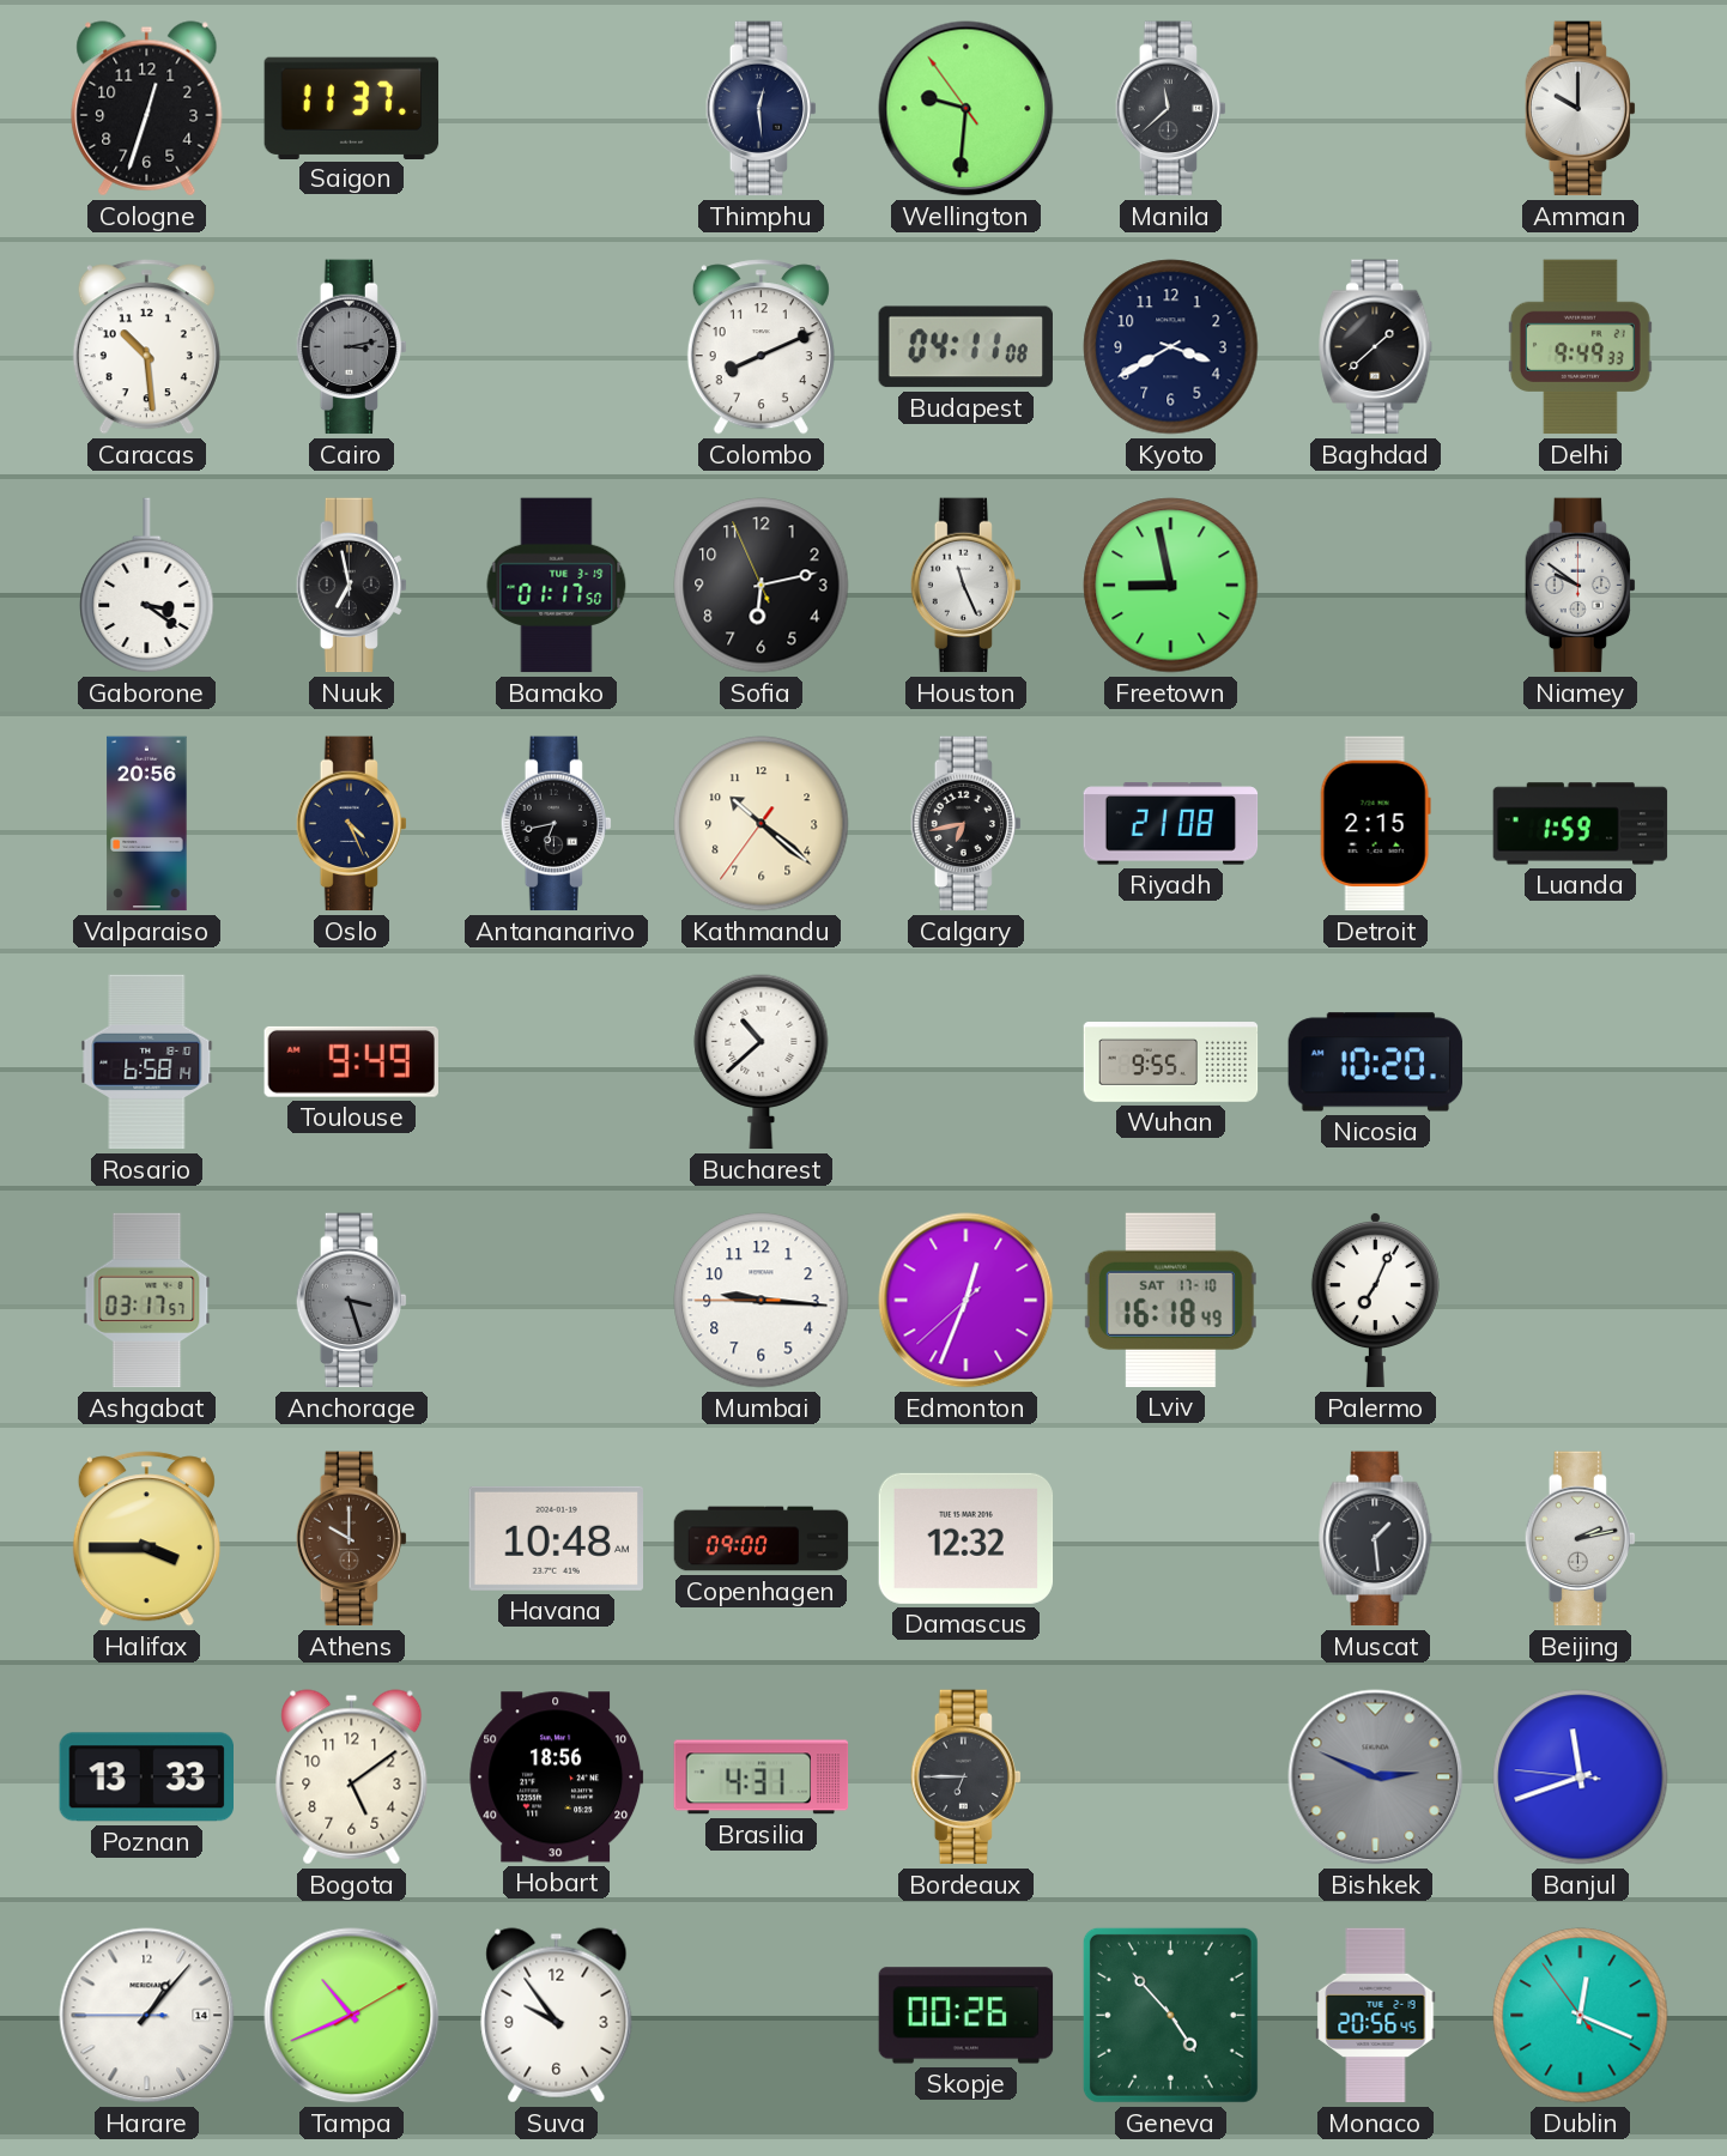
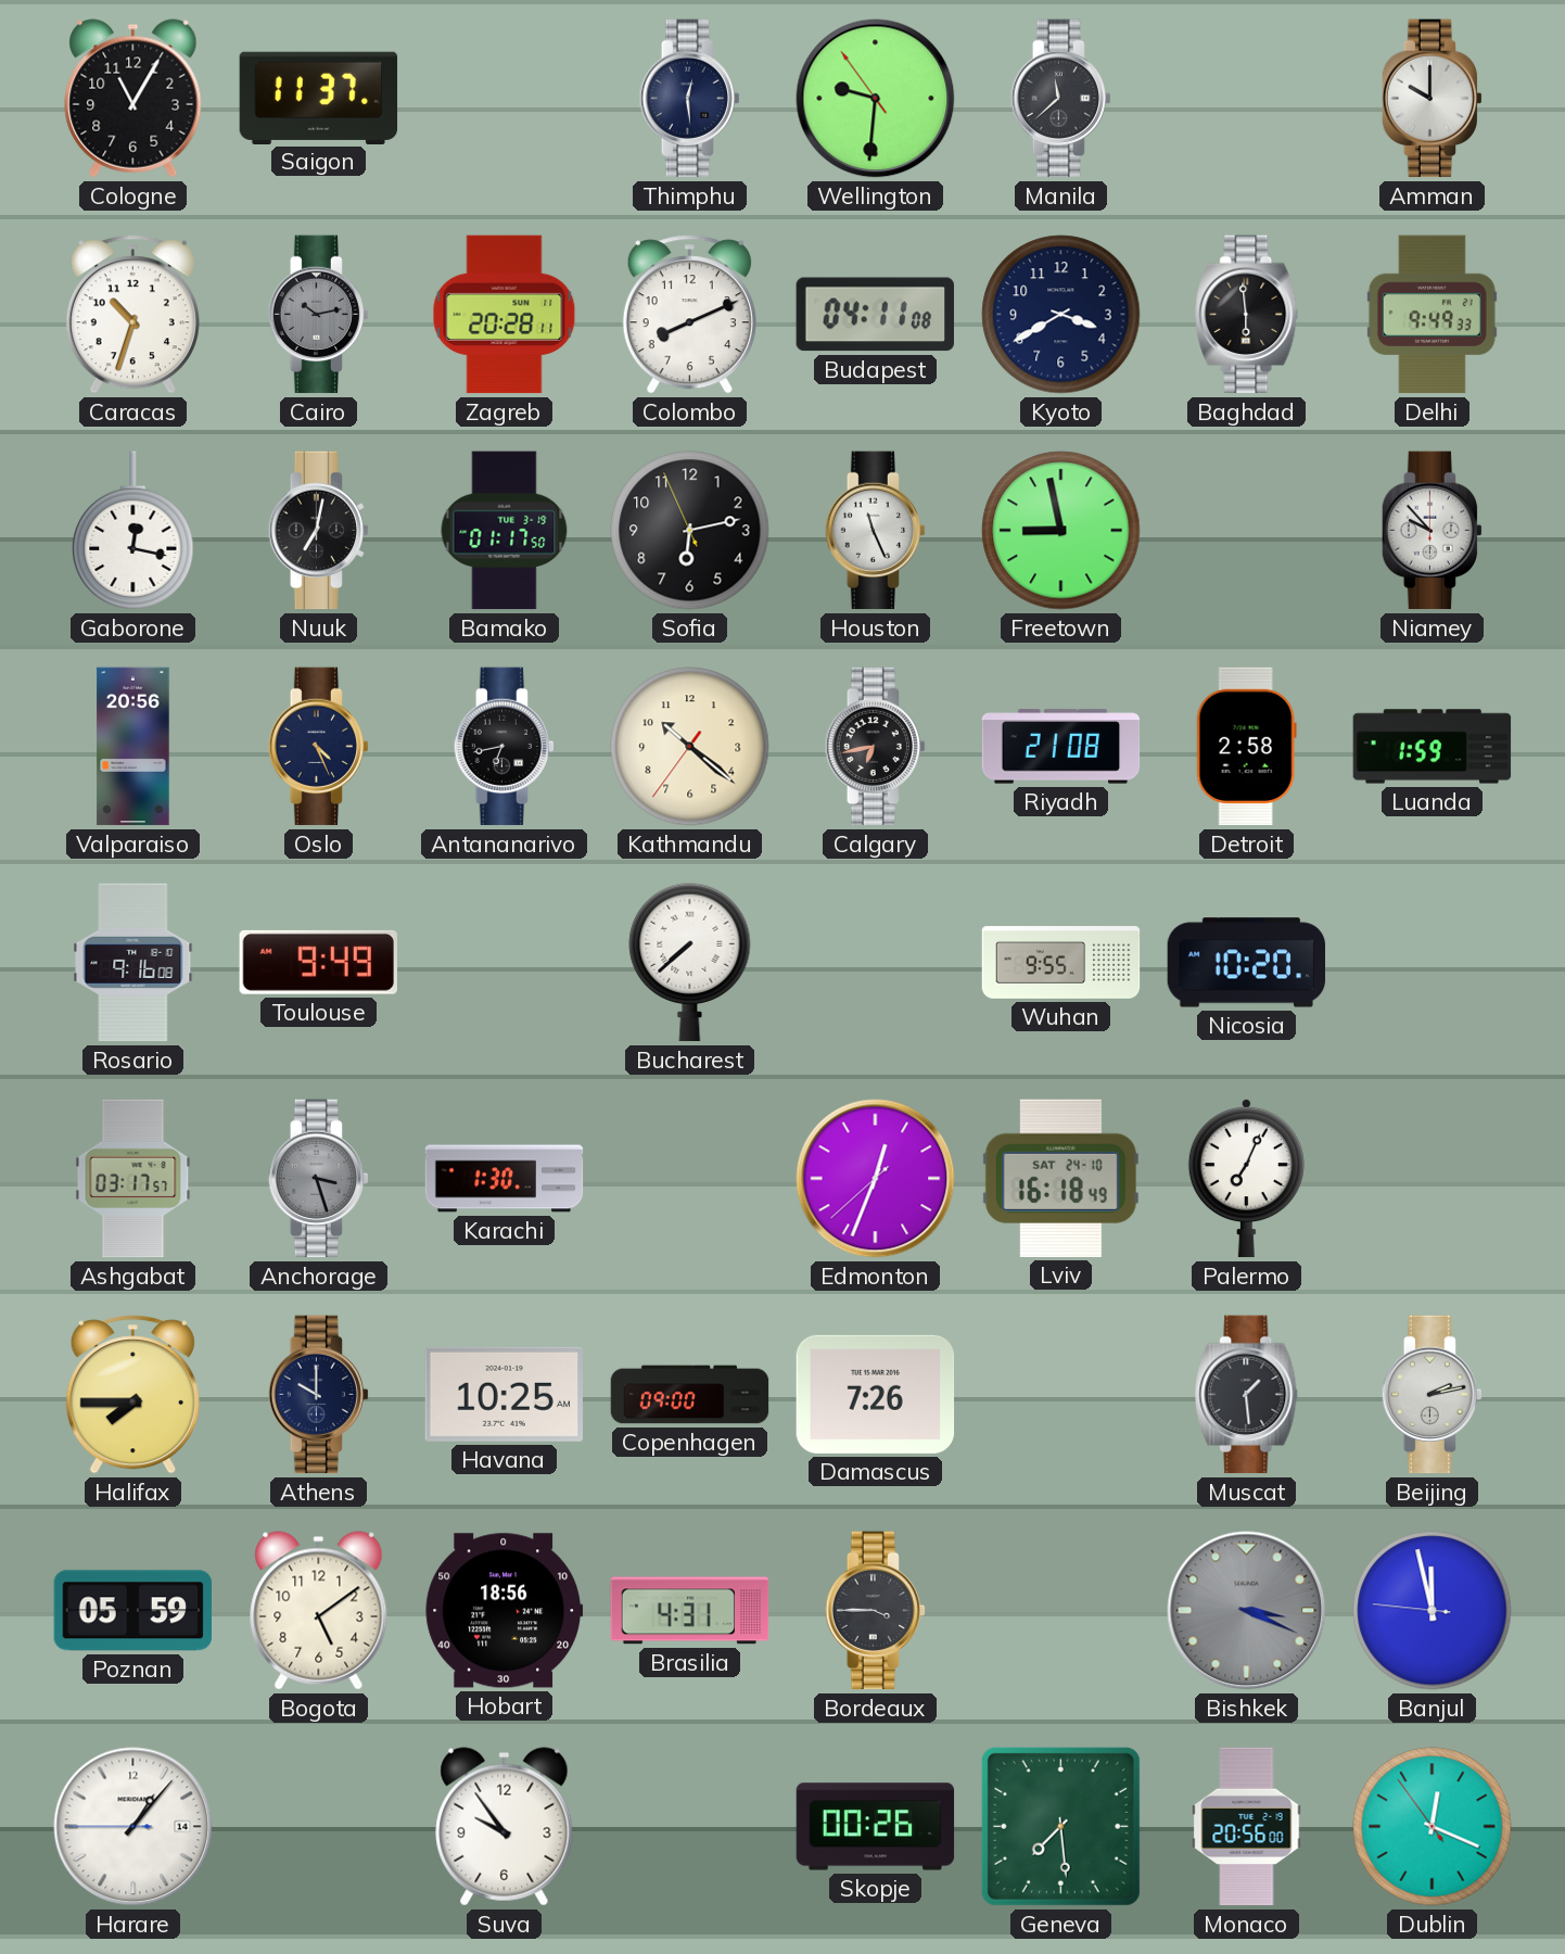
Cologne: 12:33 -> 11:05
Caracas: 10:29 -> 10:33
Cairo: 3:13 -> 10:13
Zagreb: none -> 20:28
Baghdad: 1:38 -> 5:59
Gaborone: 3:21 -> 12:17
Nuuk: 6:58 -> 7:02
Niamey: 9:51 -> 9:53
Detroit: 2:15 -> 2:58
Rosario: 6:58 -> 9:16
Bucharest: 10:38 -> 7:38
Karachi: none -> 1:30
Mumbai: 9:15 -> none
Lviv date: SAT 17-10 -> SAT 24-10
Halifax: 3:45 -> 7:45
Athens dial: brown -> navy
Havana: 10:48 -> 10:25
Damascus: 12:32 -> 7:26
Poznan: 13:33 -> 05:59
Bordeaux: 6:45 -> 3:45
Bishkek: 2:49 -> 3:19
Banjul: 11:41 -> 11:57
Tampa: 10:41 -> none
Geneva: 4:53 -> 7:29
Monaco: 20:56:45 -> 20:56:00
